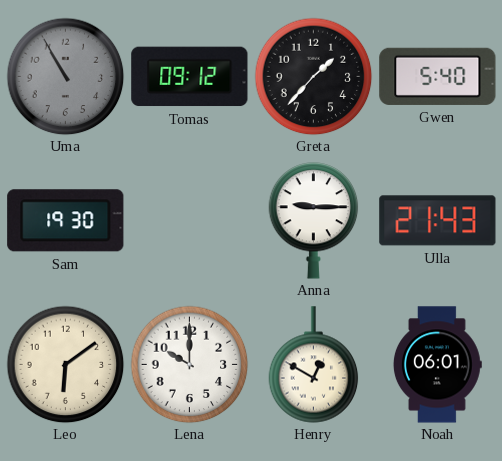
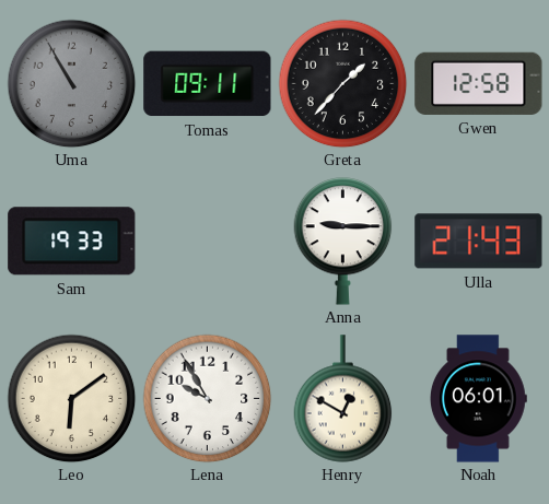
Tomas: 09:12 -> 09:11
Gwen: 5:40 -> 12:58
Sam: 19:30 -> 19:33
Lena: 10:00 -> 9:55
